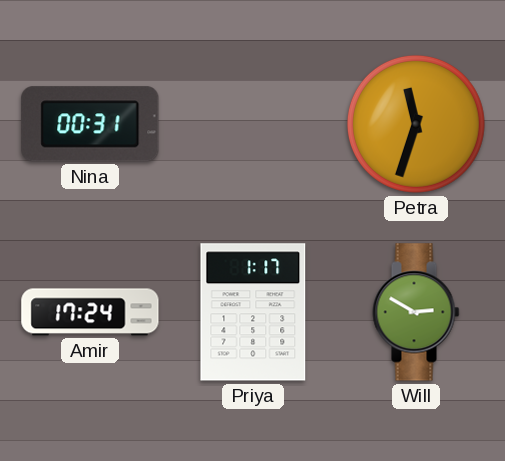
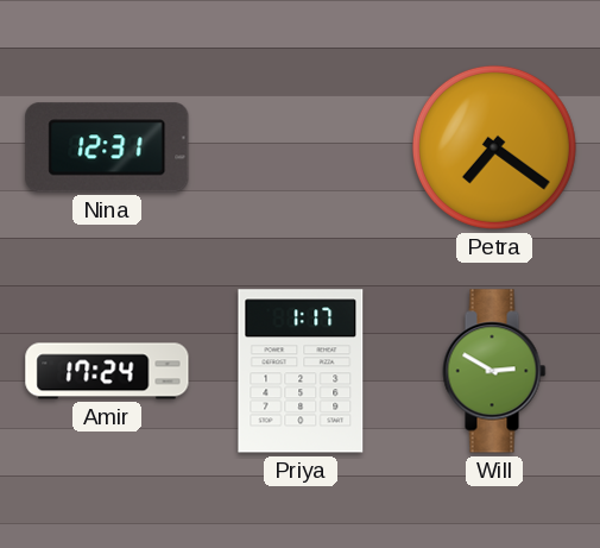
Nina: 00:31 -> 12:31
Petra: 11:33 -> 7:21
